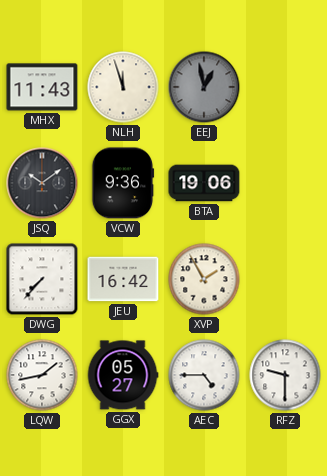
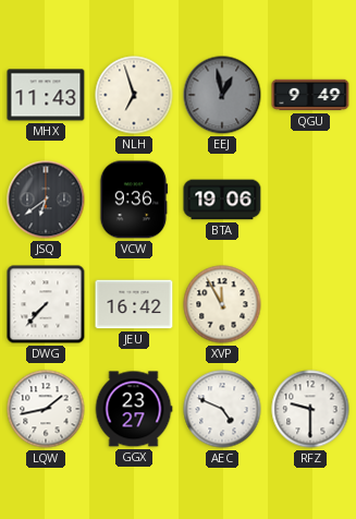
NLH: 11:57 -> 6:57
QGU: none -> 9:49
JSQ: 10:09 -> 6:39
XVP: 1:55 -> 11:55
GGX: 05:27 -> 23:27
AEC: 4:45 -> 4:49
